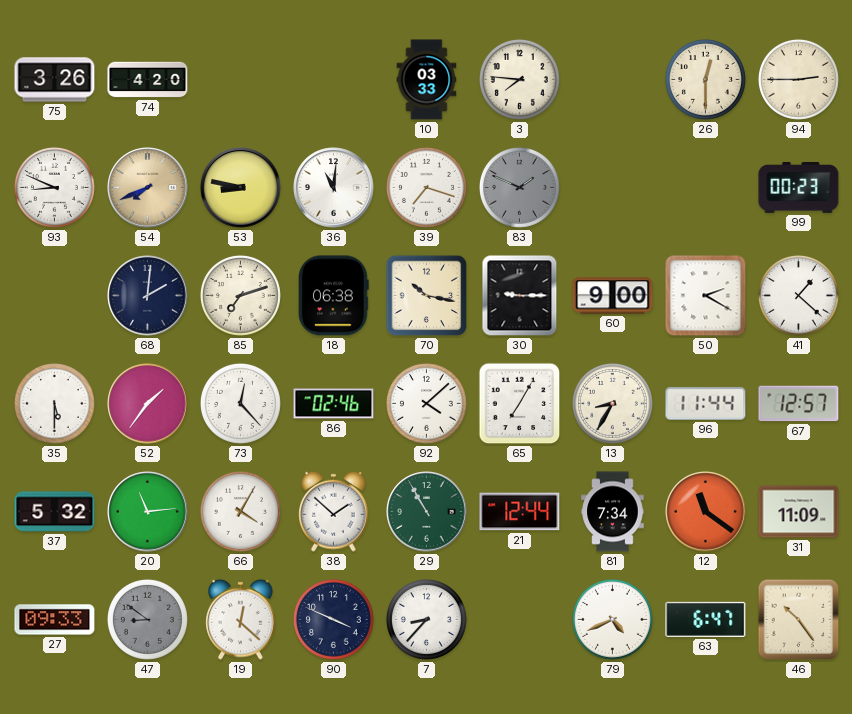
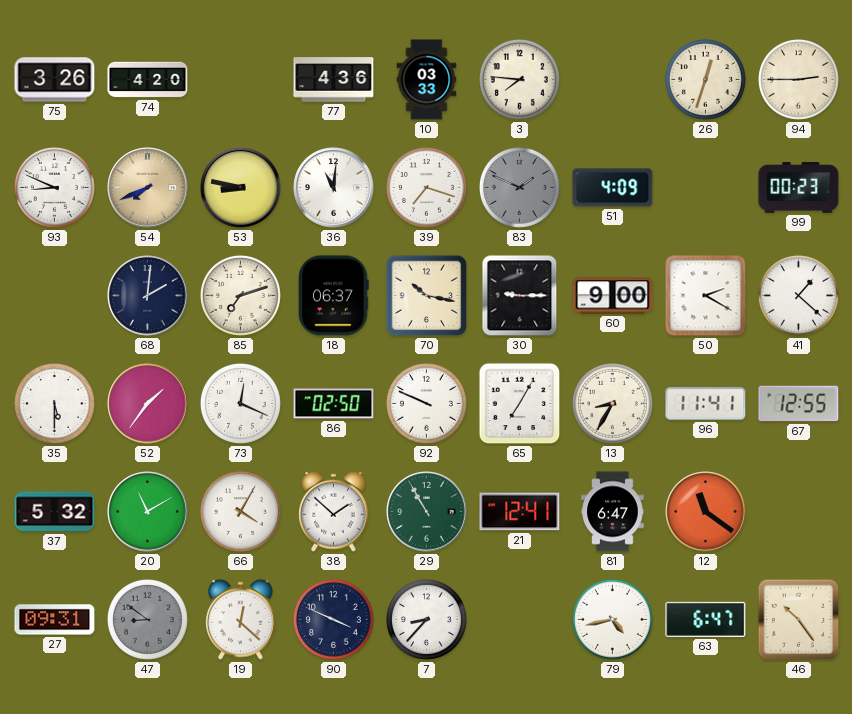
77: none -> 4:36
26: 12:30 -> 12:33
51: none -> 4:09
18: 06:38 -> 06:37
73: 12:23 -> 12:19
86: 02:46 -> 02:50
92: 4:08 -> 9:49
96: 11:44 -> 11:41
67: 12:57 -> 12:55
20: 11:14 -> 11:10
21: 12:44 -> 12:41
81: 7:34 -> 6:47
31: 11:09 -> none
27: 09:33 -> 09:31
79: 4:41 -> 4:43
